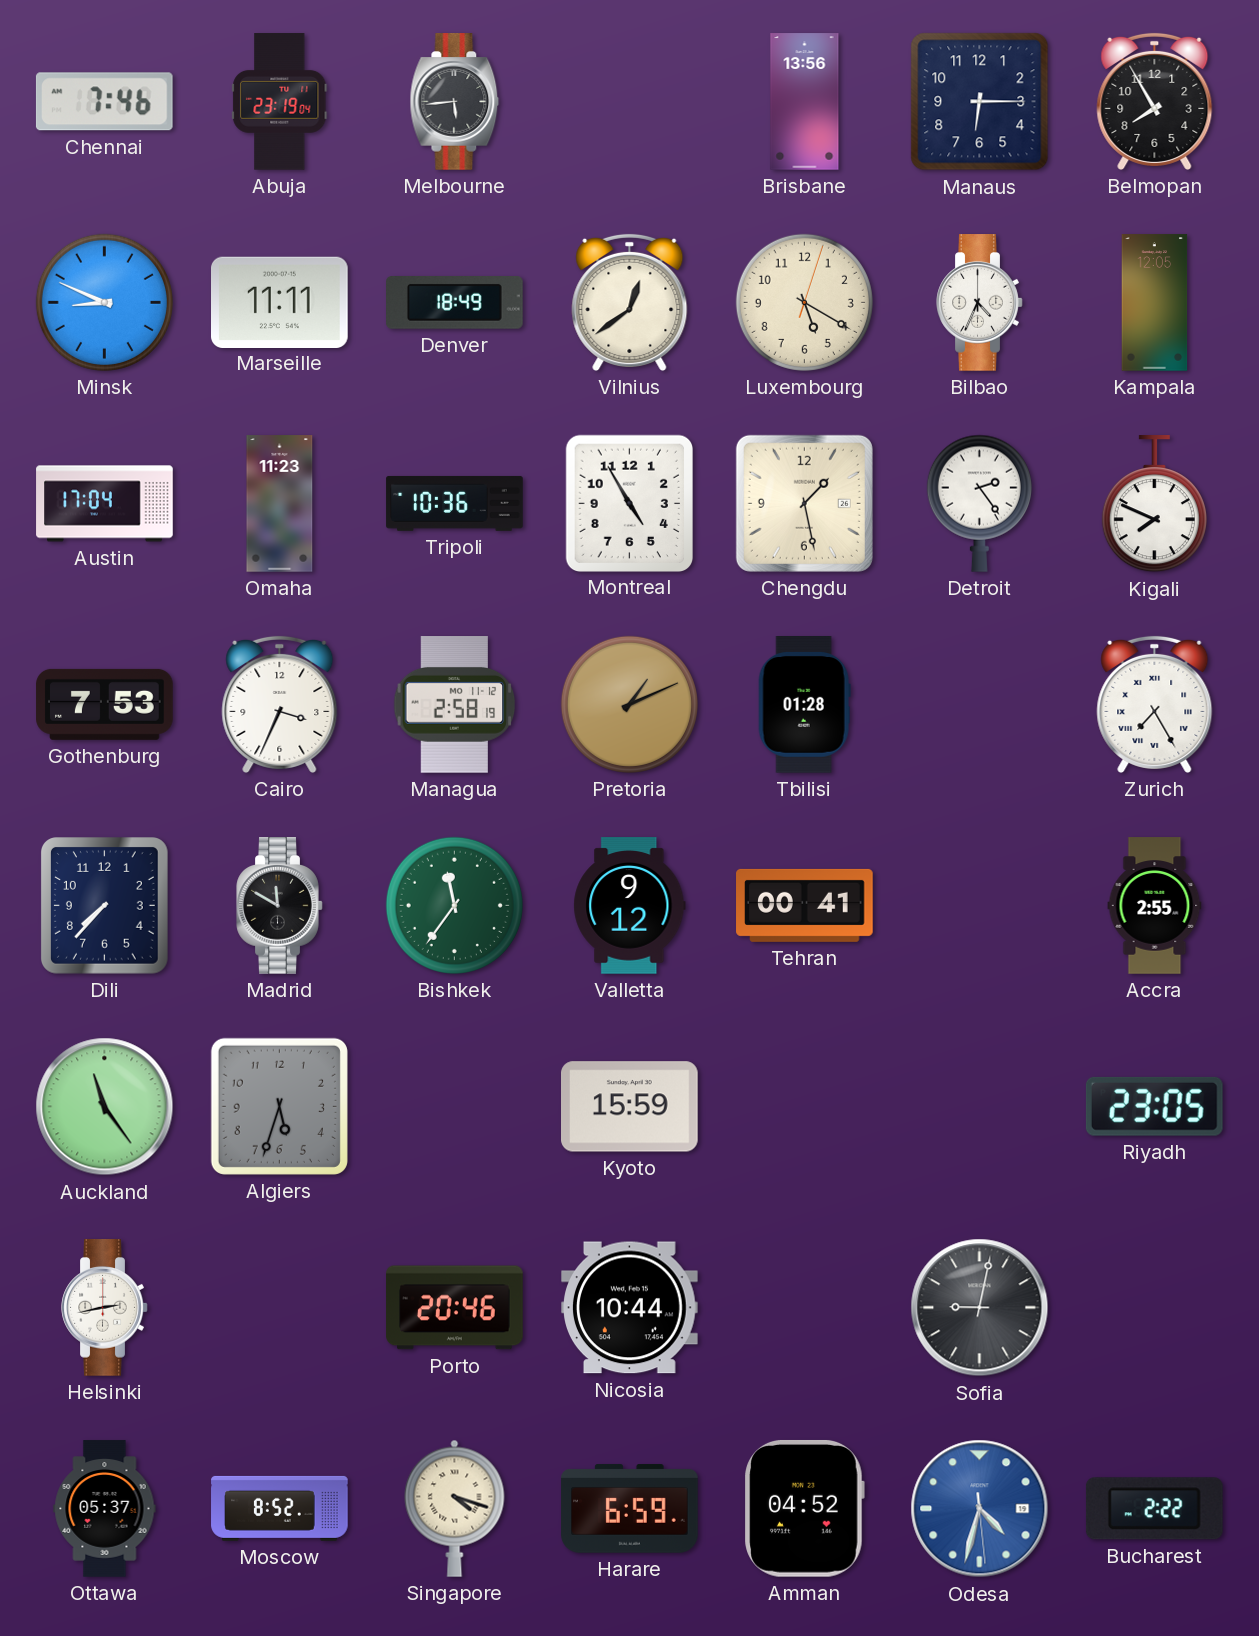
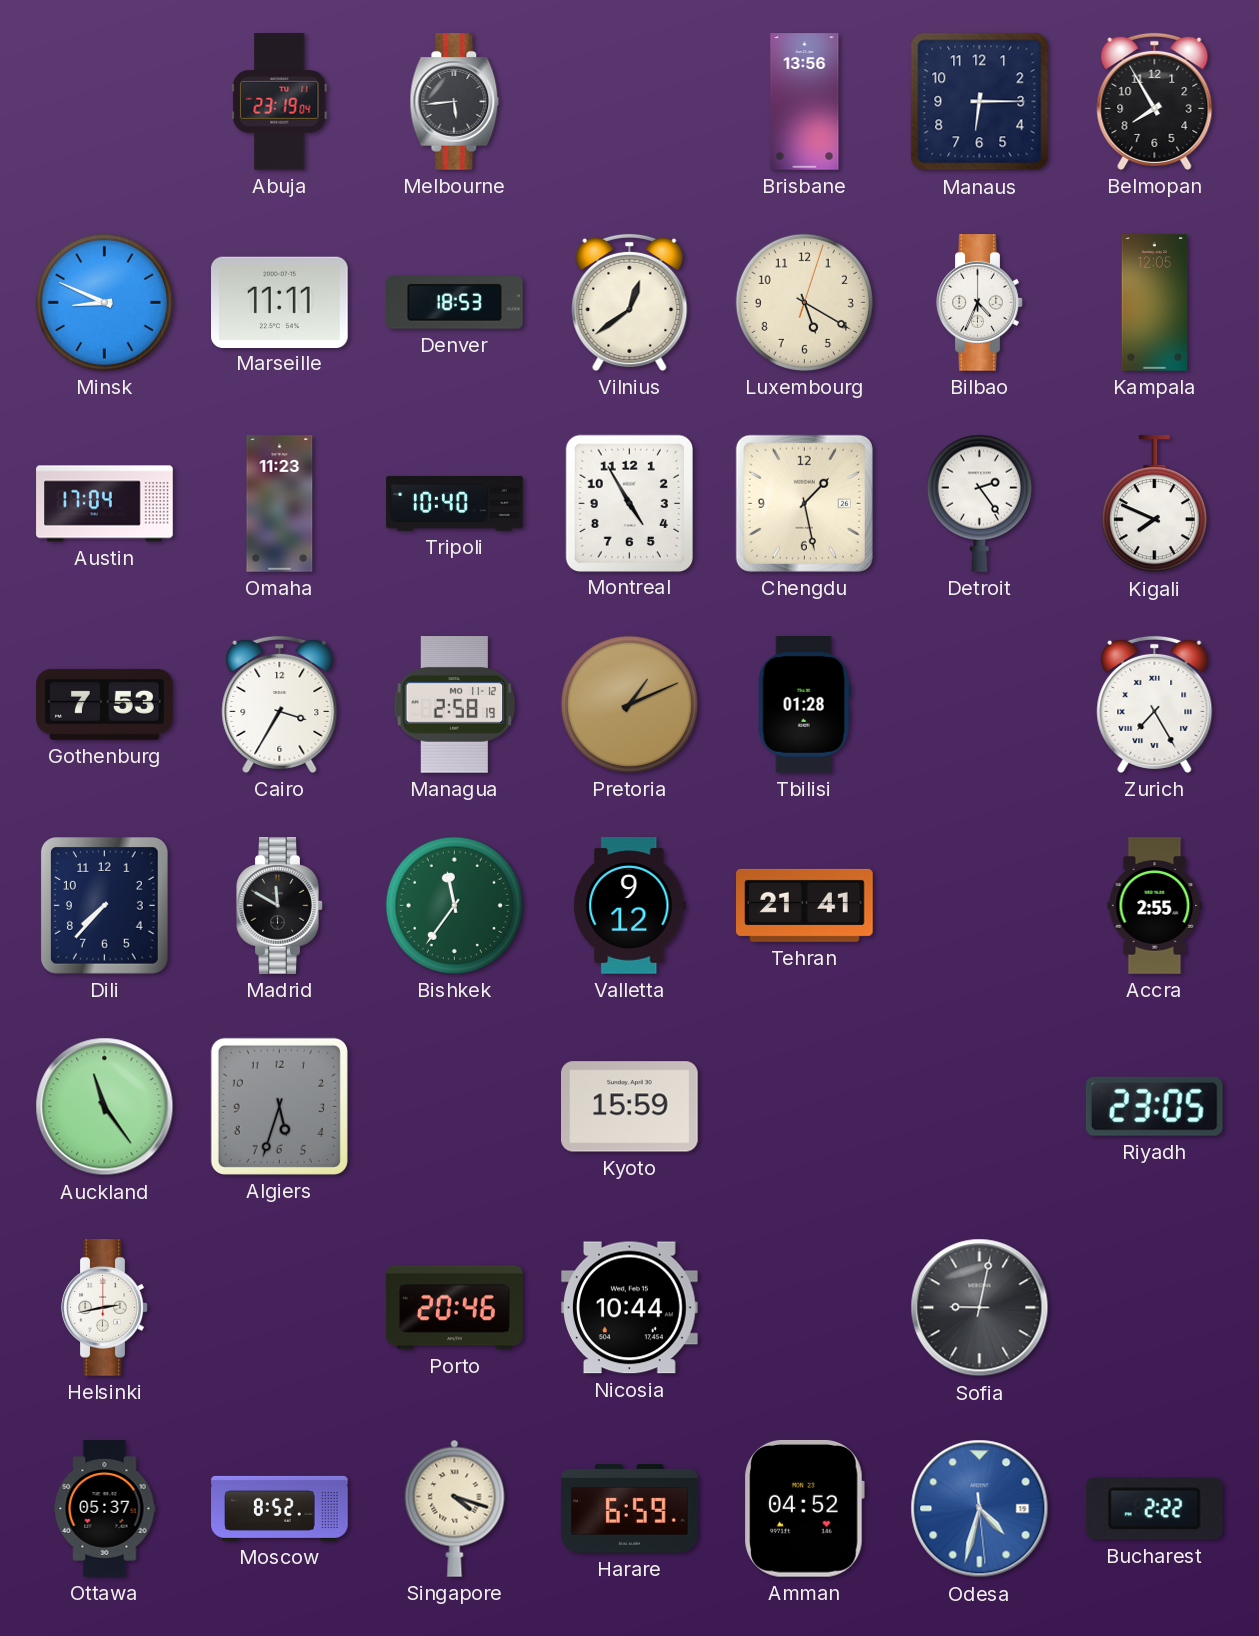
Chennai: 7:46 -> none
Denver: 18:49 -> 18:53
Tripoli: 10:36 -> 10:40
Cairo: 3:34 -> 3:35
Tehran: 00:41 -> 21:41
